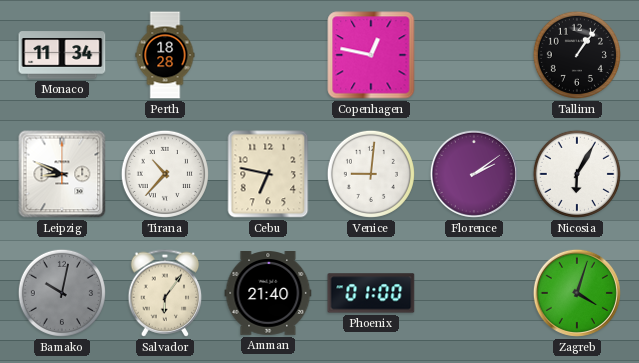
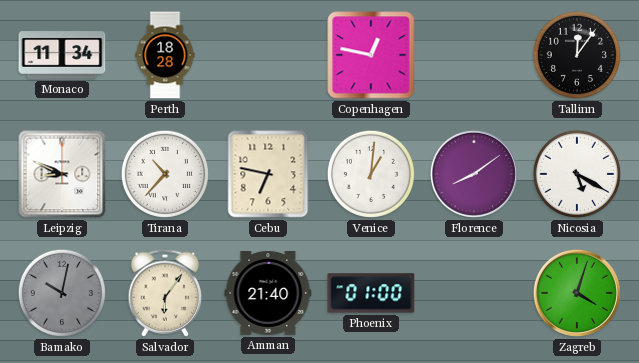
Tallinn: 1:06 -> 12:06
Venice: 9:01 -> 1:01
Florence: 2:09 -> 8:09
Nicosia: 6:05 -> 5:20
